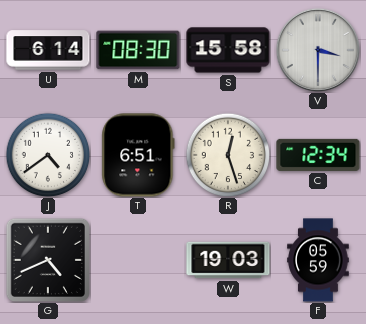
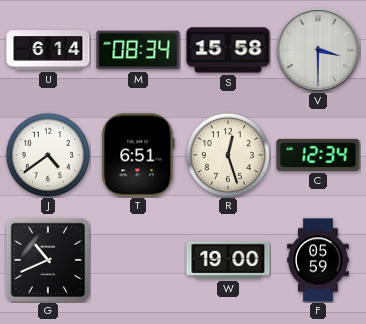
M: 08:30 -> 08:34
G: 4:41 -> 10:41
W: 19:03 -> 19:00
